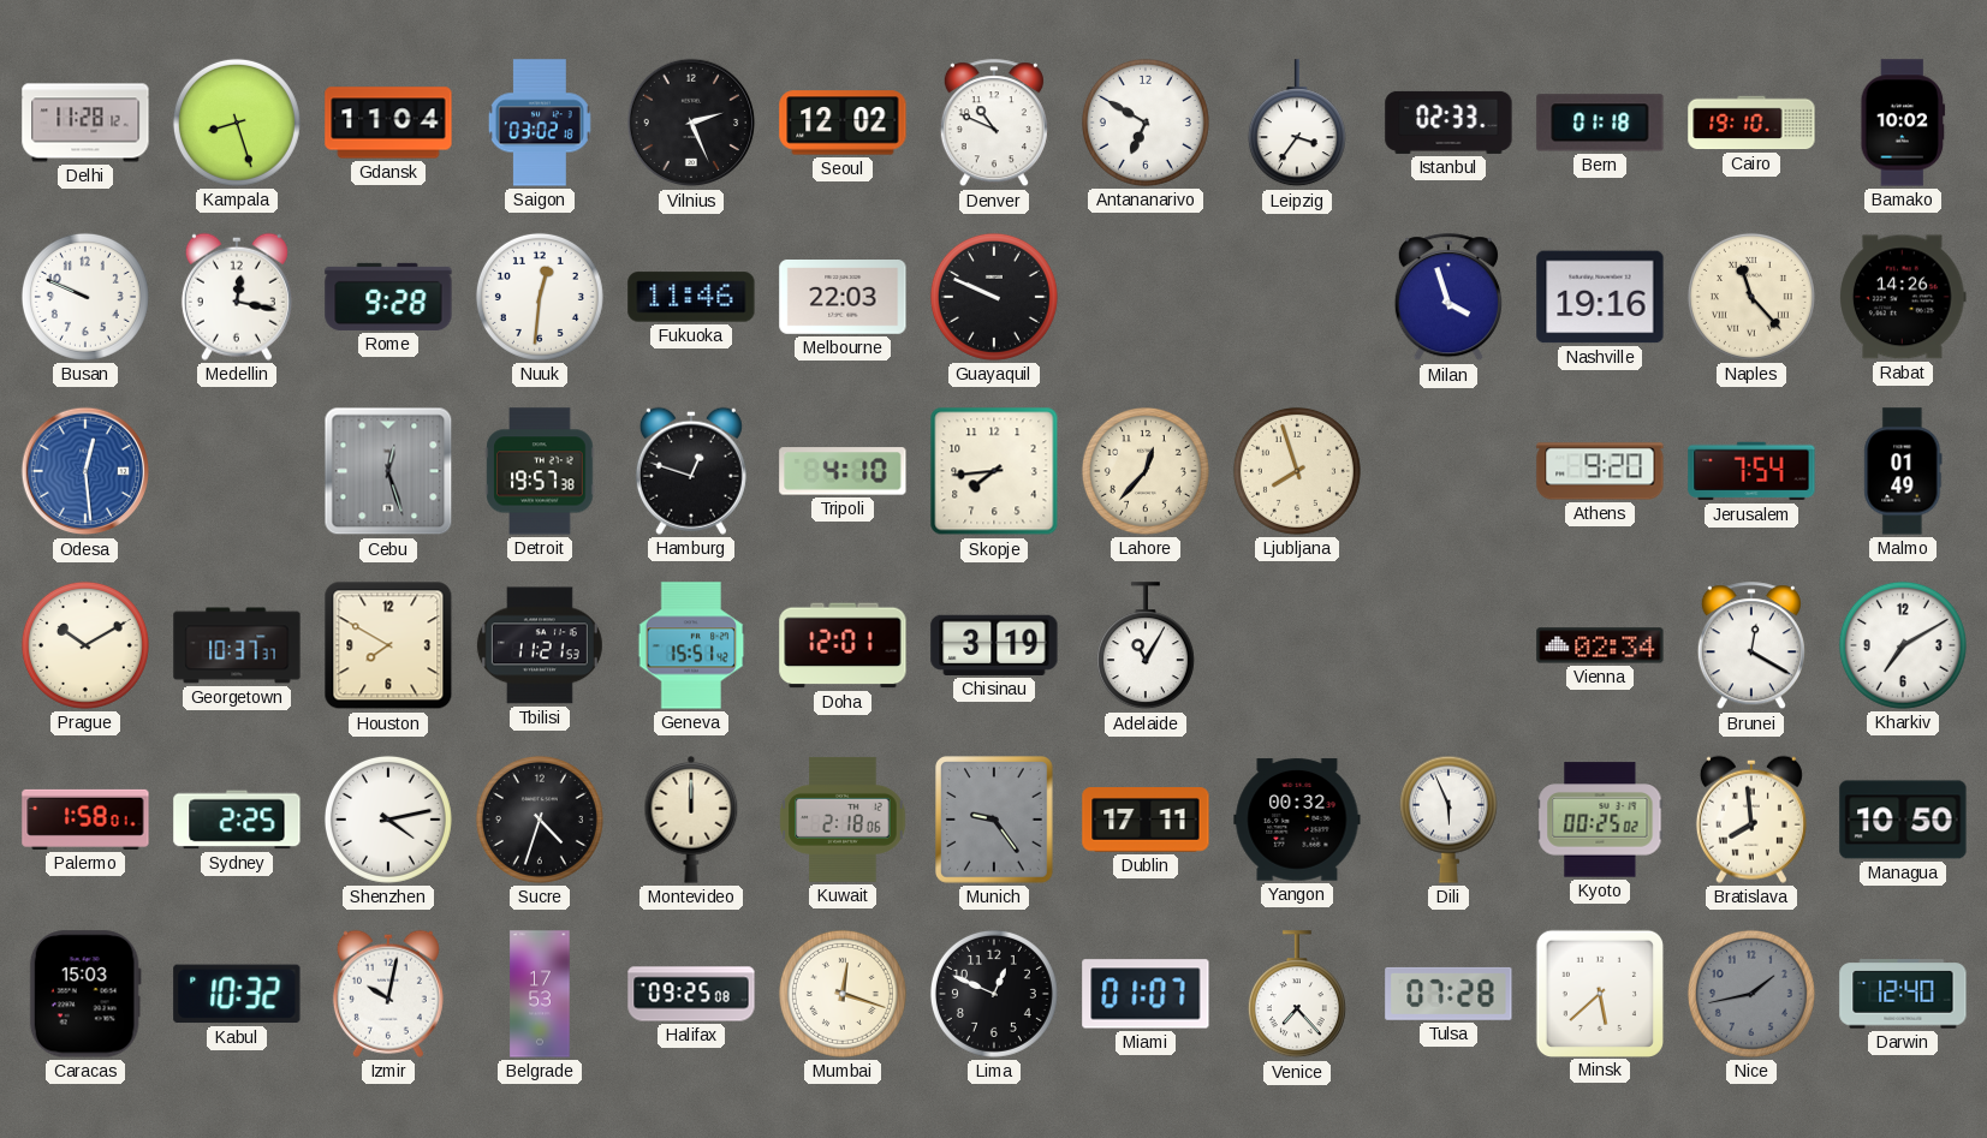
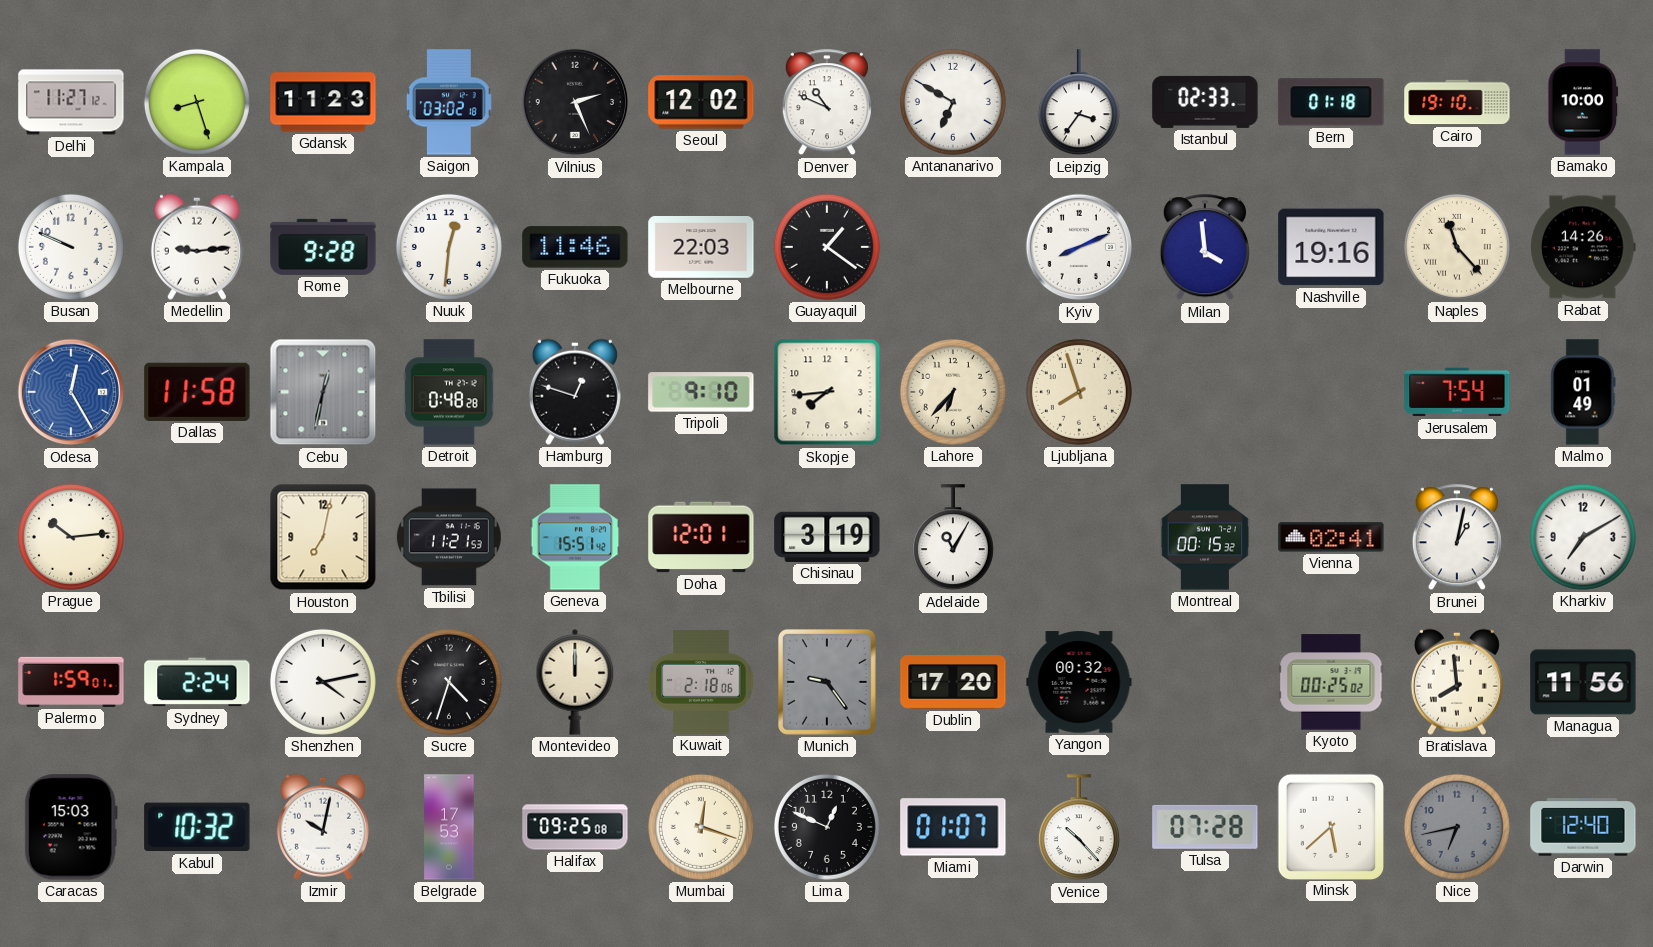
Delhi: 11:28 -> 11:27
Gdansk: 11:04 -> 11:23
Bamako: 10:02 -> 10:00
Medellin: 12:17 -> 9:14
Guayaquil: 9:49 -> 1:21
Kyiv: none -> 8:11
Milan: 3:57 -> 3:59
Odesa: 12:29 -> 12:25
Dallas: none -> 11:58
Cebu: 12:27 -> 12:32
Detroit: 19:57 -> 0:48
Tripoli: 4:10 -> 9:10
Lahore: 12:37 -> 6:37
Athens: 9:20 -> none
Prague: 10:10 -> 10:14
Georgetown: 10:37 -> none
Houston: 7:50 -> 7:02
Montreal: none -> 00:15
Vienna: 02:34 -> 02:41
Brunei: 12:20 -> 1:02
Palermo: 1:58 -> 1:59
Sydney: 2:25 -> 2:24
Dublin: 17:11 -> 17:20
Dili: 5:56 -> none
Managua: 10:50 -> 11:56
Venice: 7:23 -> 10:23
Nice: 1:43 -> 6:43
